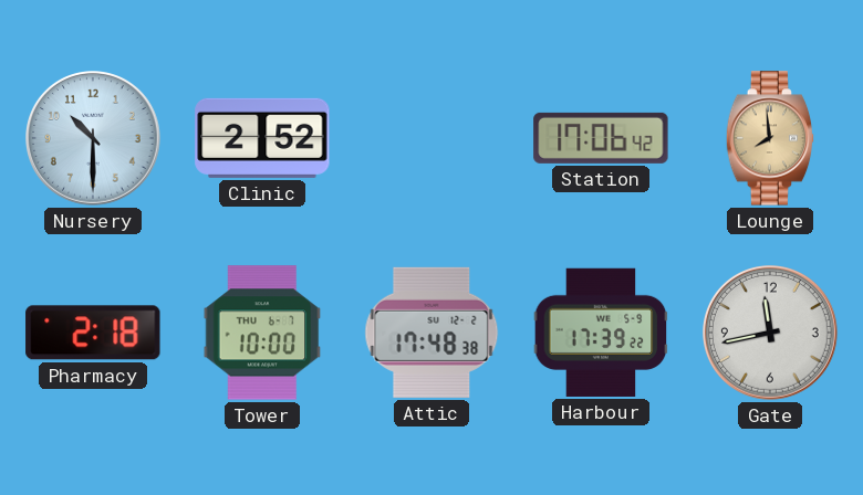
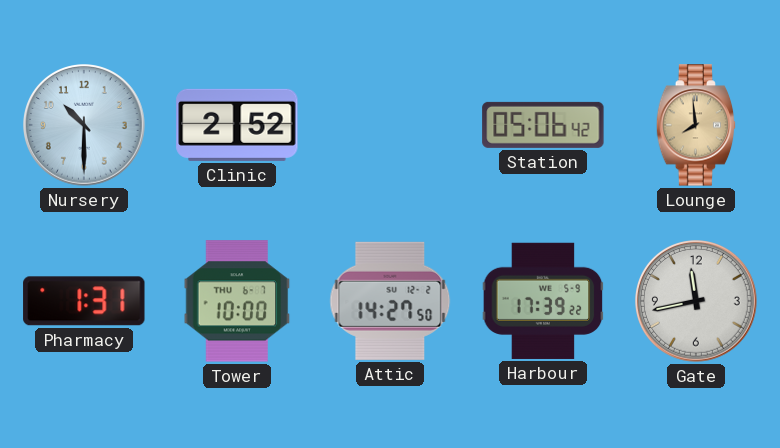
Station: 17:06 -> 05:06
Pharmacy: 2:18 -> 1:31
Attic: 17:48 -> 14:27
